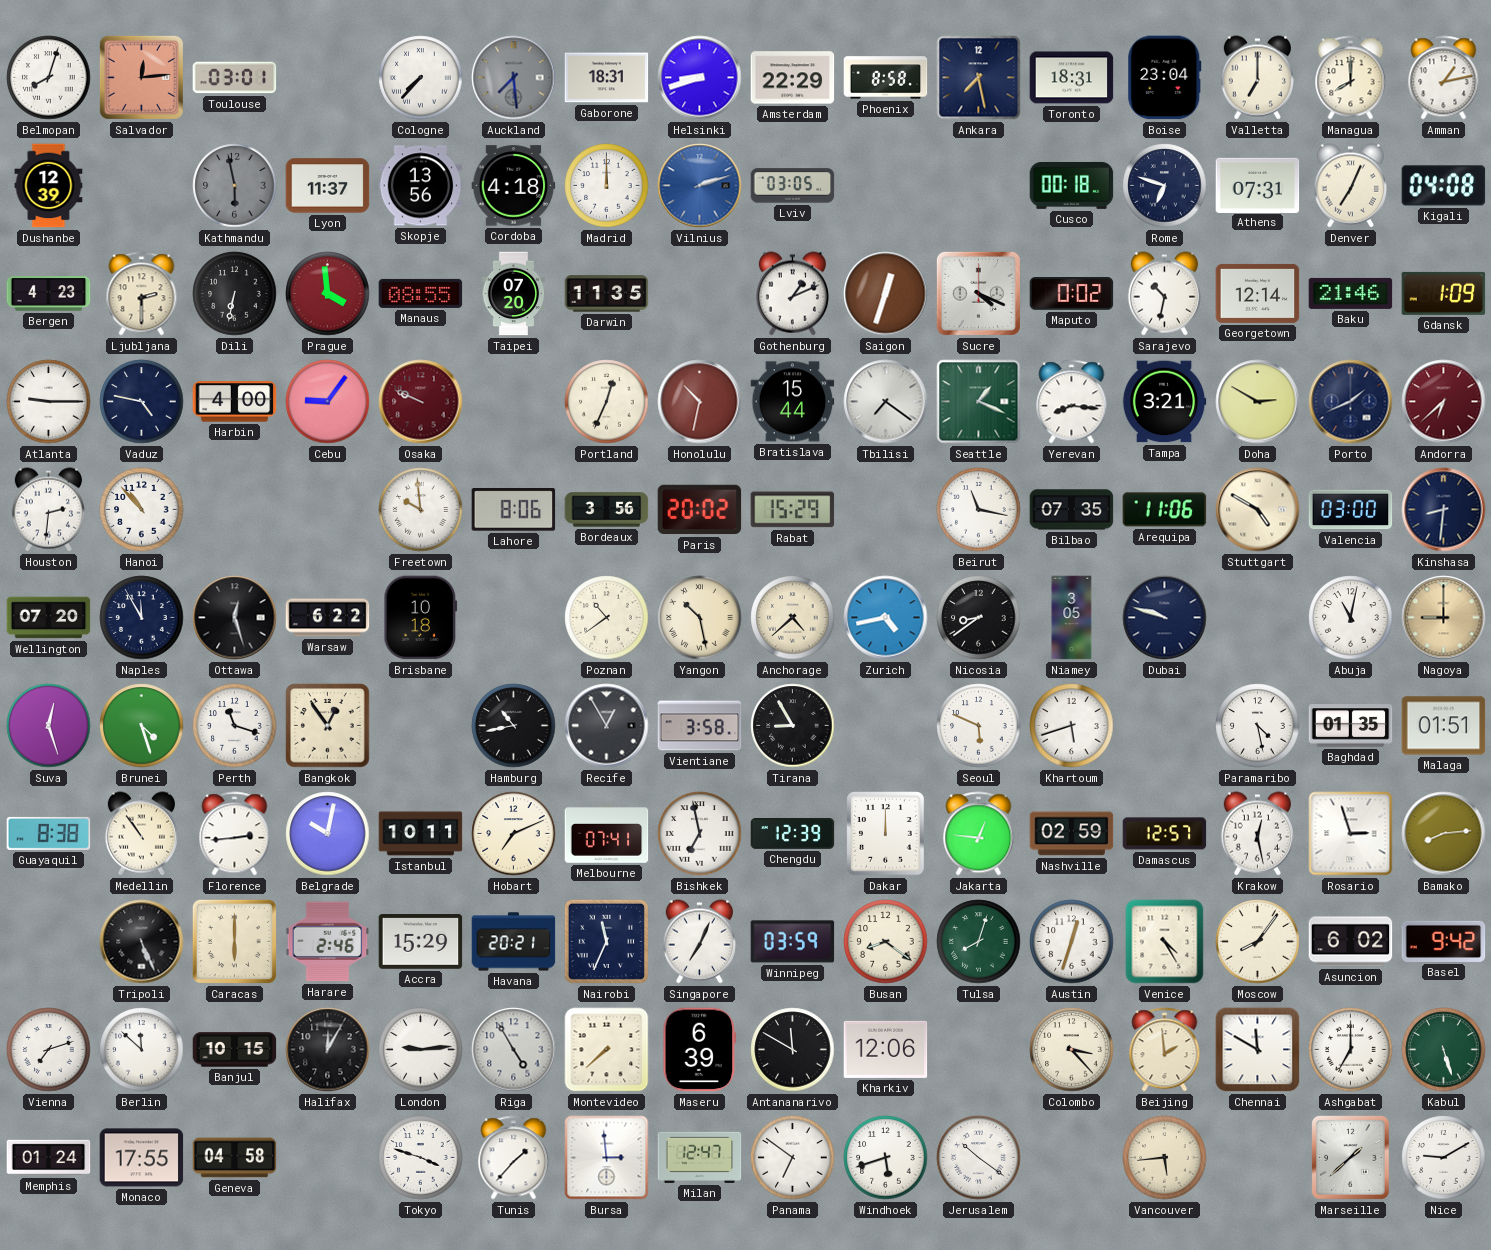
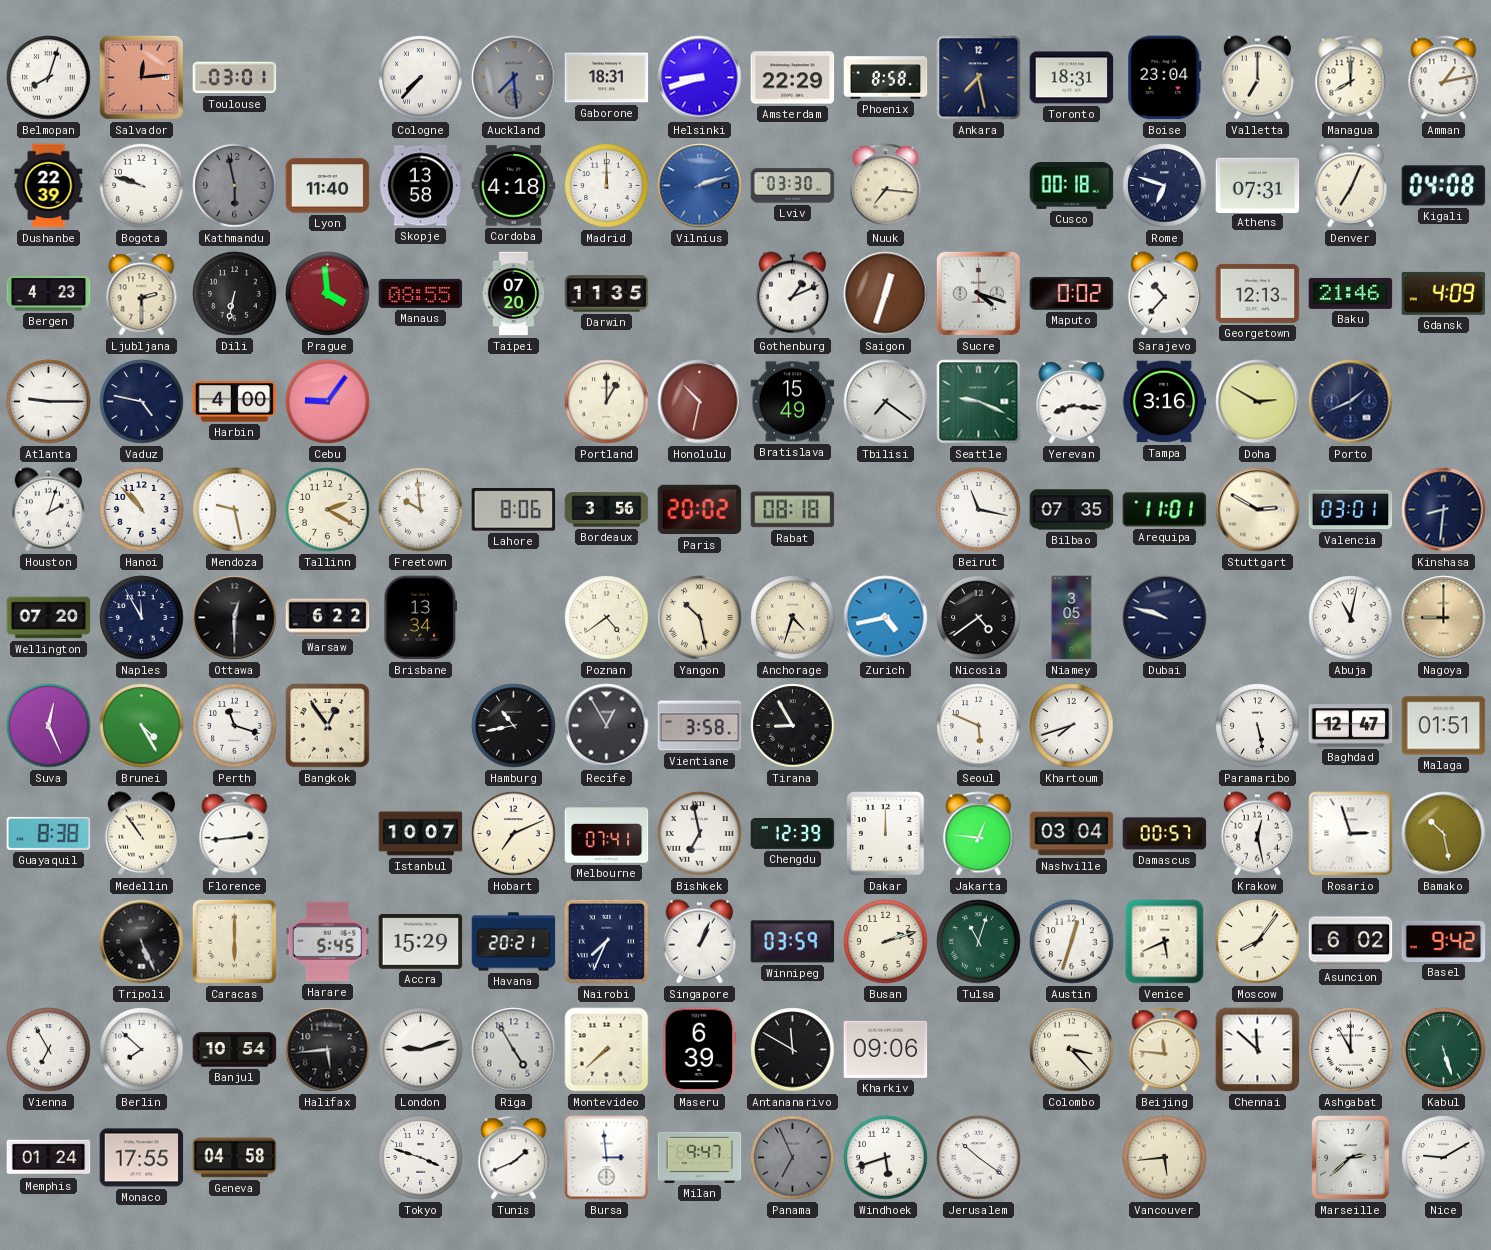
Dushanbe: 12:39 -> 22:39
Bogota: none -> 9:48
Lyon: 11:37 -> 11:40
Skopje: 13:56 -> 13:58
Lviv: 03:05 -> 03:30
Nuuk: none -> 7:16
Sucre: 4:19 -> 4:18
Sarajevo: 10:32 -> 10:37
Georgetown: 12:14 -> 12:13
Gdansk: 1:09 -> 4:09
Osaka: 9:49 -> none
Portland: 12:34 -> 1:00
Bratislava: 15:44 -> 15:49
Seattle: 1:19 -> 9:19
Tampa: 3:21 -> 3:16
Andorra: 6:38 -> none
Houston: 2:31 -> 2:03
Mendoza: none -> 9:28
Tallinn: none -> 2:20
Rabat: 15:29 -> 08:18
Arequipa: 11:06 -> 11:01
Stuttgart: 4:50 -> 2:50
Valencia: 03:00 -> 03:01
Ottawa: 12:27 -> 12:30
Brisbane: 10:18 -> 13:34
Poznan: 10:39 -> 4:39
Anchorage: 4:38 -> 4:33
Nicosia: 8:39 -> 4:39
Suva: 12:27 -> 12:26
Brunei: 4:27 -> 4:25
Khartoum: 5:42 -> 7:42
Paramaribo: 4:28 -> 5:28
Baghdad: 01:35 -> 12:47
Belgrade: 10:02 -> none
Istanbul: 10:11 -> 10:07
Nashville: 02:59 -> 03:04
Damascus: 12:57 -> 00:57
Bamako: 8:14 -> 10:28
Harare: 2:46 -> 5:45
Nairobi: 11:34 -> 7:34
Singapore: 7:04 -> 1:04
Busan: 8:21 -> 2:12
Tulsa: 8:03 -> 11:03
Venice: 4:25 -> 5:41
Vienna: 7:12 -> 6:55
Berlin: 11:52 -> 7:52
Banjul: 10:15 -> 10:54
Halifax: 12:05 -> 5:44
London: 9:14 -> 9:12
Kharkiv: 12:06 -> 09:06
Beijing: 1:59 -> 11:46
Chennai: 11:50 -> 11:52
Ashgabat: 7:00 -> 11:00
Tunis: 1:37 -> 1:41
Milan: 12:47 -> 9:47
Panama: 6:51 -> 6:56
Panama dial: white -> grey
Marseille: 1:38 -> 2:38
